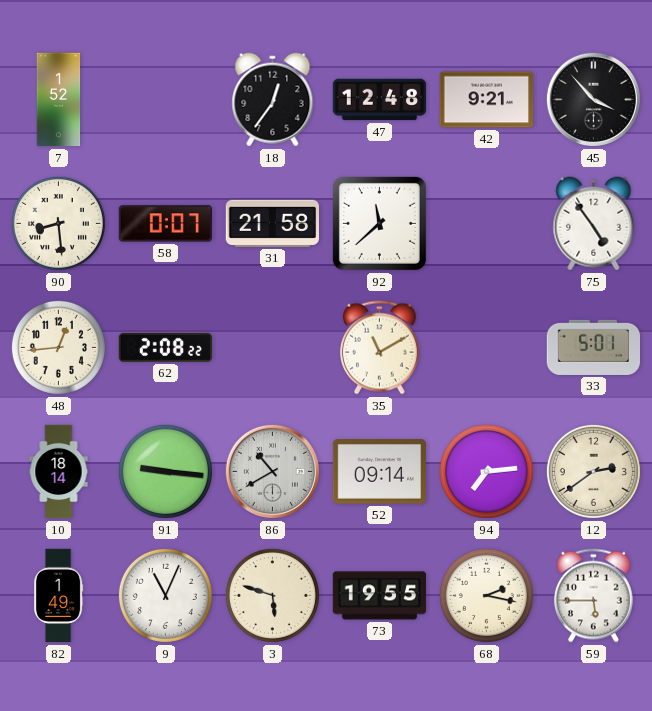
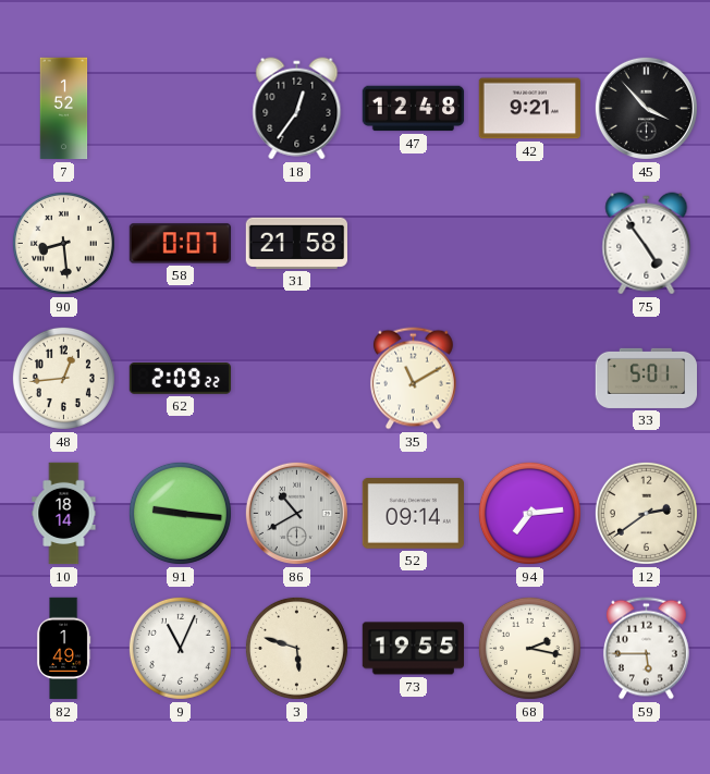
92: 11:38 -> none
62: 2:08 -> 2:09
